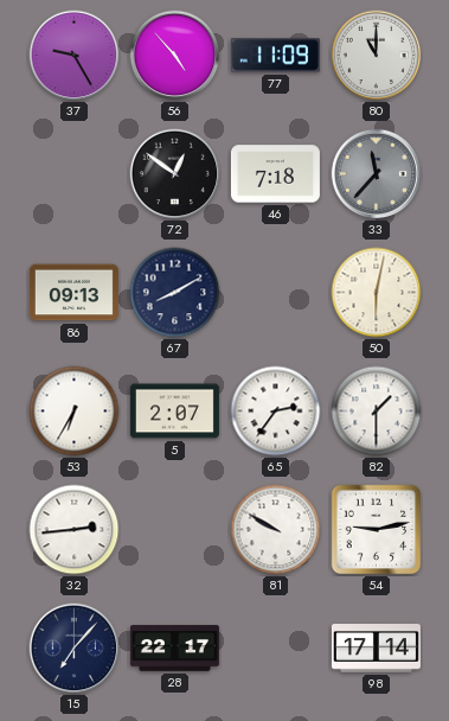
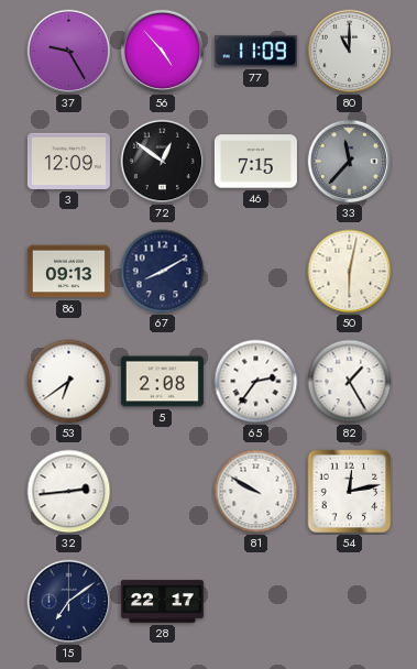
3: none -> 12:09
46: 7:18 -> 7:15
53: 6:35 -> 6:39
5: 2:07 -> 2:08
82: 1:30 -> 1:25
54: 9:13 -> 12:13
15: 7:07 -> 7:09
98: 17:14 -> none
